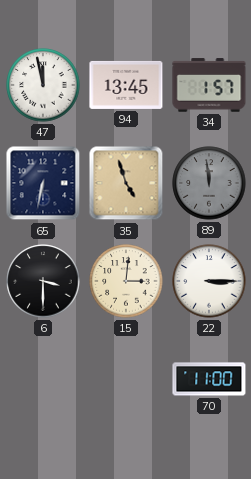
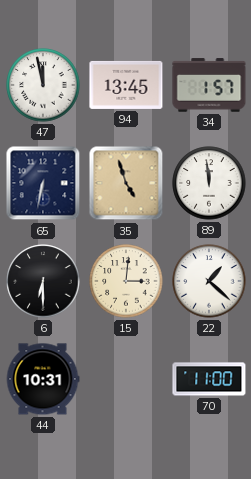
89 dial: grey -> white
6: 3:30 -> 6:30
22: 3:15 -> 1:22
44: none -> 10:31
